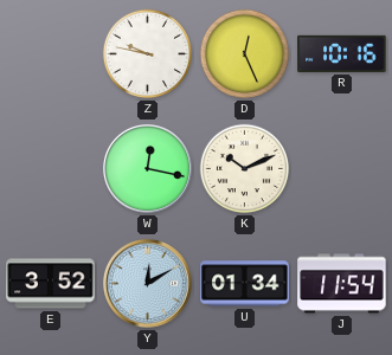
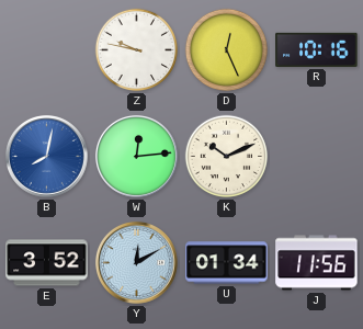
B: none -> 8:02
W: 12:17 -> 12:14
J: 11:54 -> 11:56
